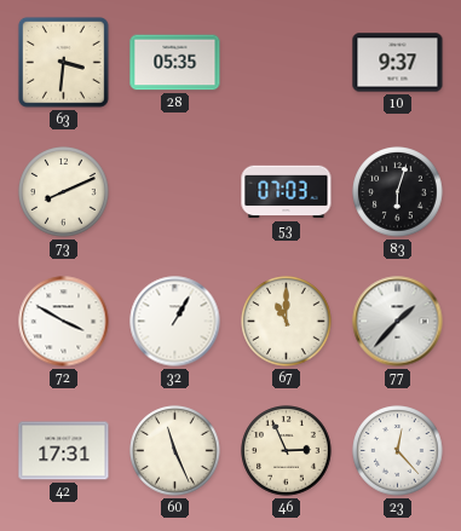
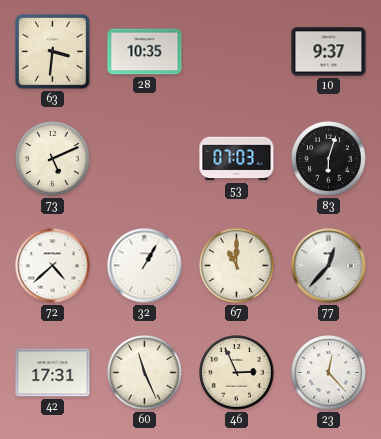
28: 05:35 -> 10:35
73: 8:11 -> 5:11
72: 3:50 -> 4:38
77: 1:37 -> 12:37
